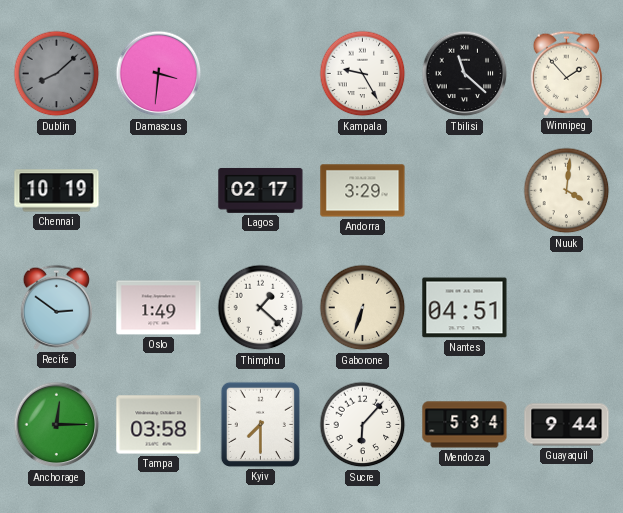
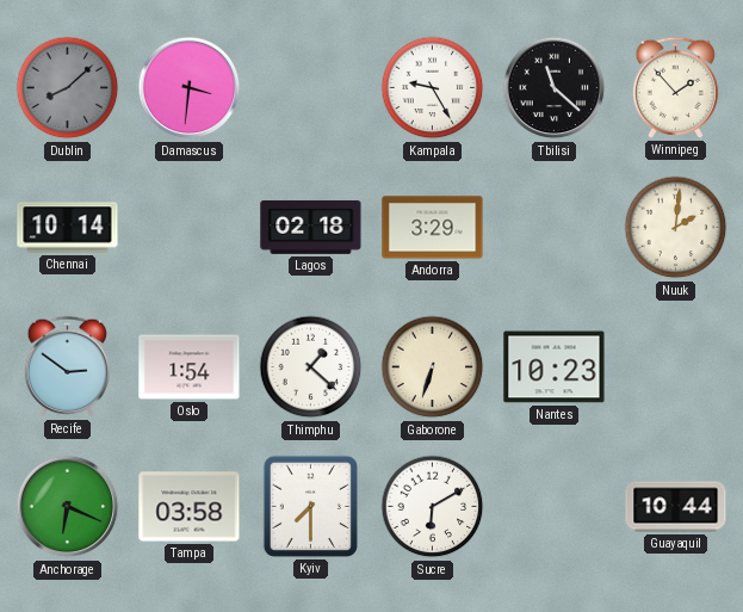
Chennai: 10:19 -> 10:14
Lagos: 02:17 -> 02:18
Nuuk: 4:01 -> 2:01
Oslo: 1:49 -> 1:54
Nantes: 04:51 -> 10:23
Anchorage: 12:15 -> 6:19
Sucre: 6:07 -> 6:10
Mendoza: 5:34 -> none
Guayaquil: 9:44 -> 10:44
